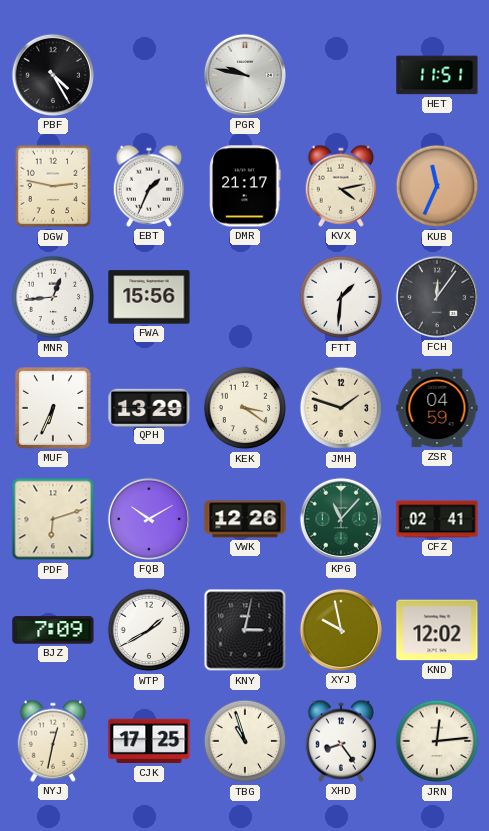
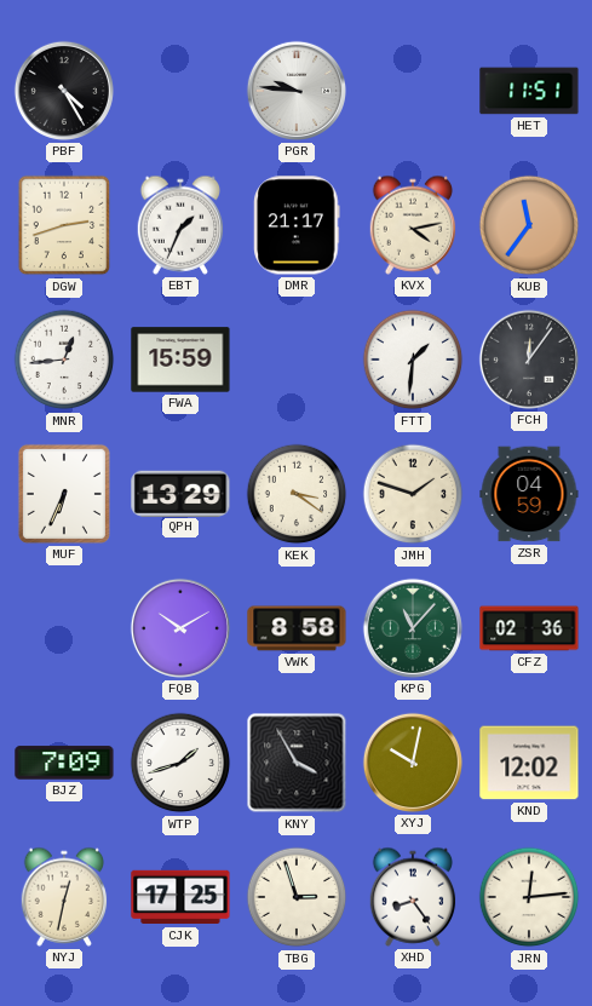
PGR: 9:47 -> 9:46
DGW: 2:47 -> 2:42
KUB: 11:34 -> 11:36
FWA: 15:56 -> 15:59
PDF: 6:12 -> none
VWK: 12:26 -> 8:58
CFZ: 02:41 -> 02:36
WTP: 1:40 -> 1:42
KNY: 3:02 -> 3:55
XYJ: 9:58 -> 10:02
TBG: 10:57 -> 2:57
